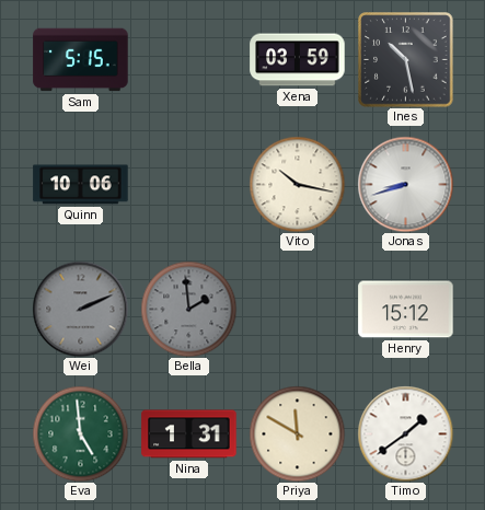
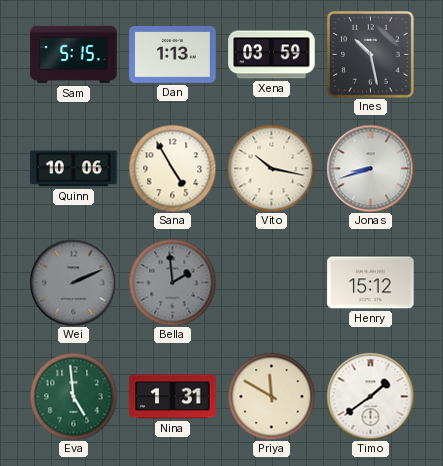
Dan: none -> 1:13
Sana: none -> 4:55
